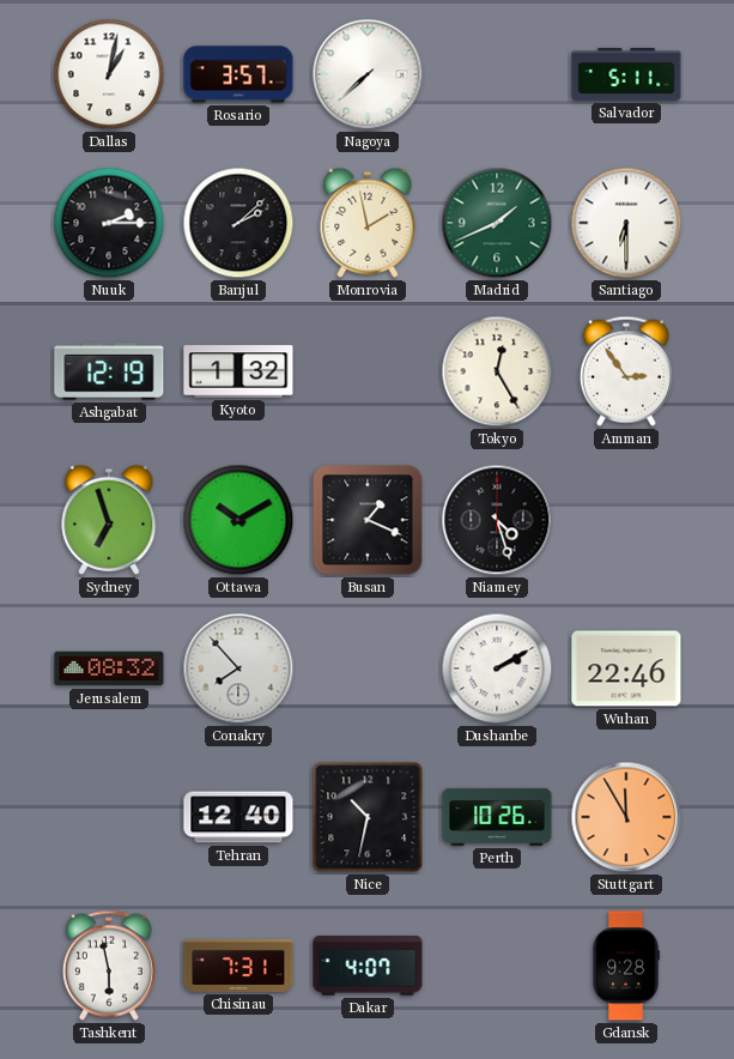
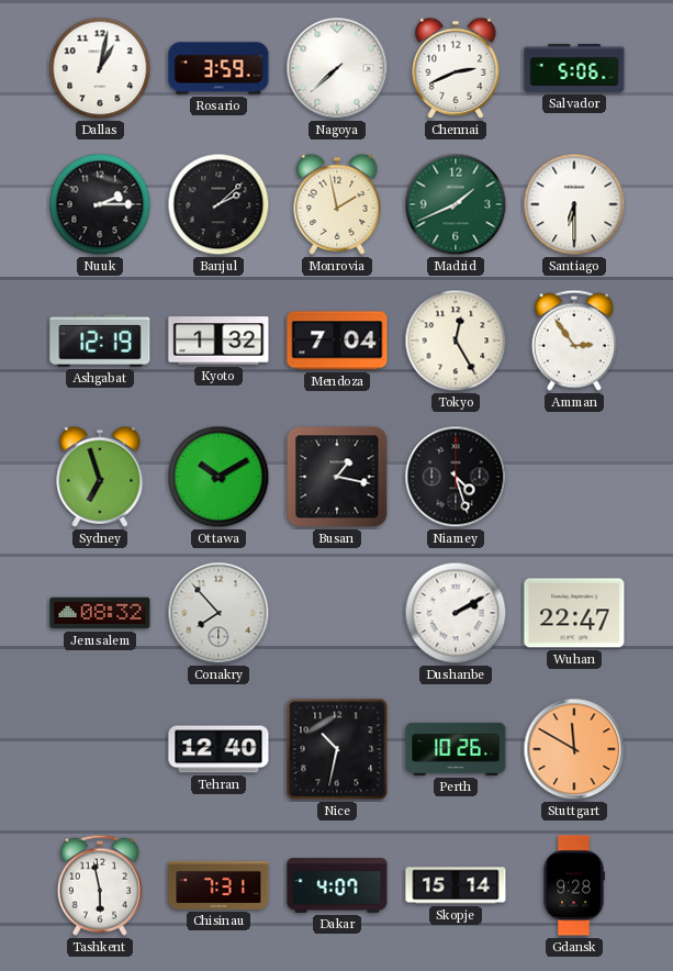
Rosario: 3:57 -> 3:59
Chennai: none -> 2:41
Salvador: 5:11 -> 5:06
Mendoza: none -> 7:04
Busan: 1:19 -> 1:17
Wuhan: 22:46 -> 22:47
Stuttgart: 11:55 -> 11:50
Skopje: none -> 15:14
